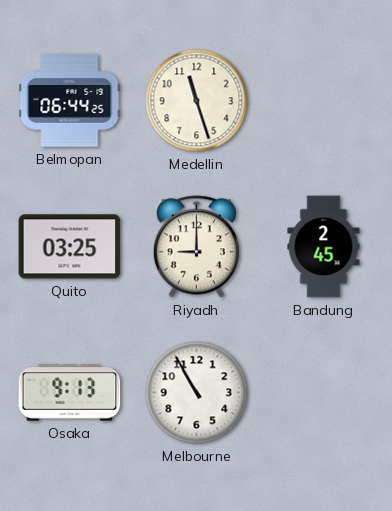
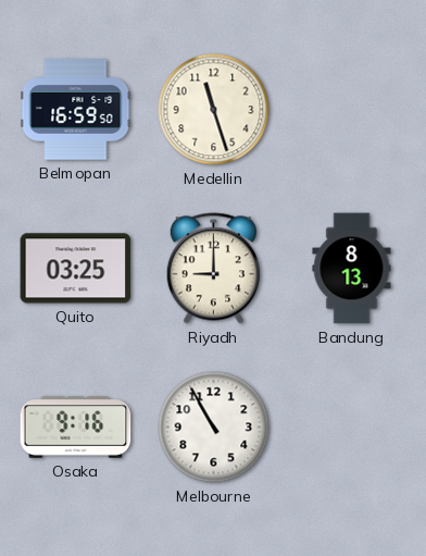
Belmopan: 06:44 -> 16:59
Bandung: 2:45 -> 8:13
Osaka: 9:13 -> 9:16
